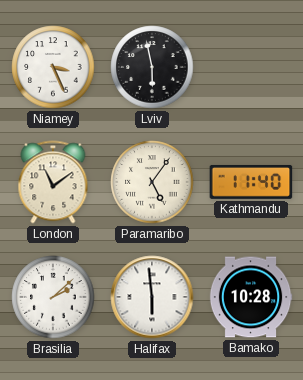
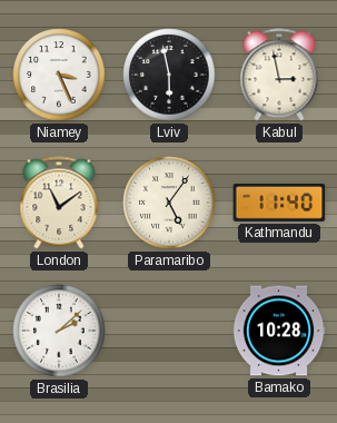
Kabul: none -> 2:58
Halifax: 5:59 -> none
